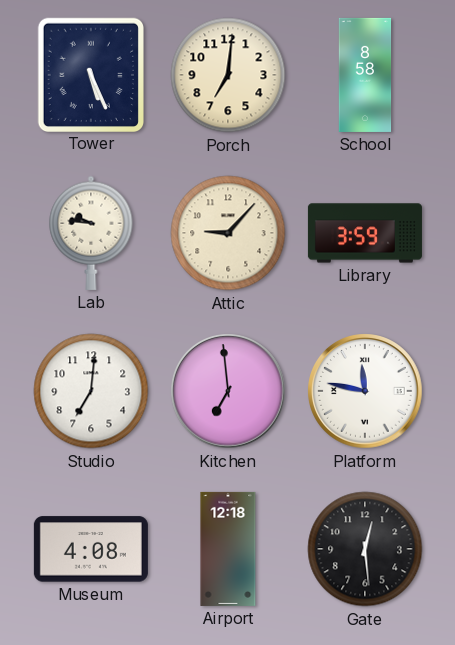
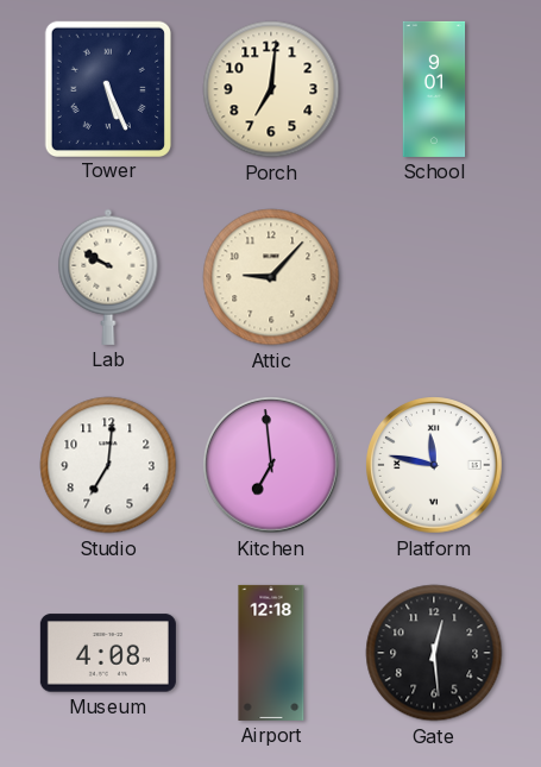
School: 8:58 -> 9:01
Lab: 9:46 -> 9:50
Library: 3:59 -> none
